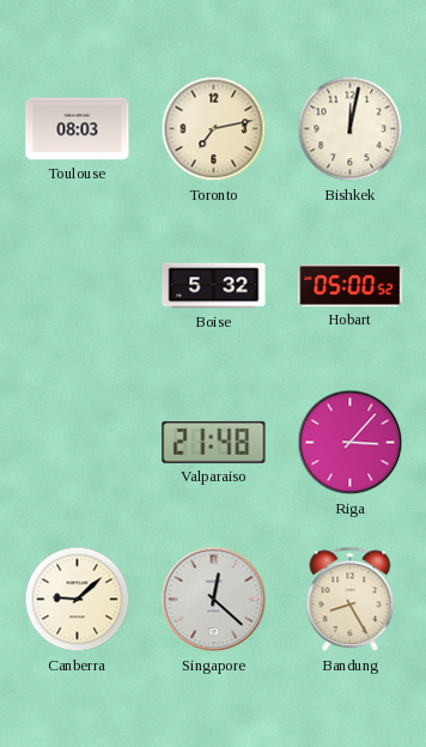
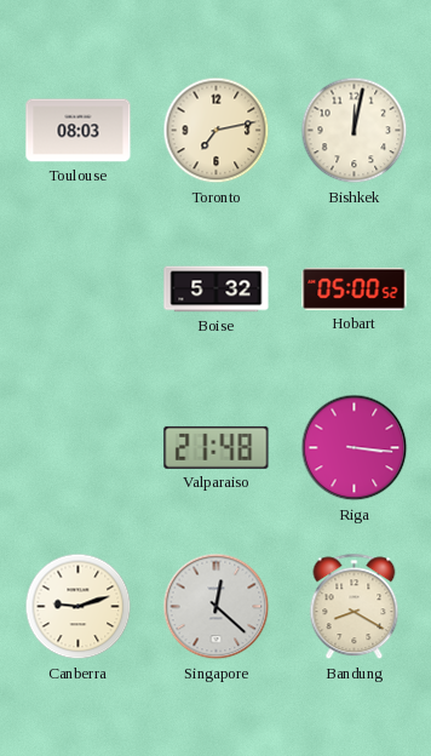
Riga: 3:07 -> 3:16
Canberra: 9:08 -> 9:12
Bandung: 8:25 -> 8:20
